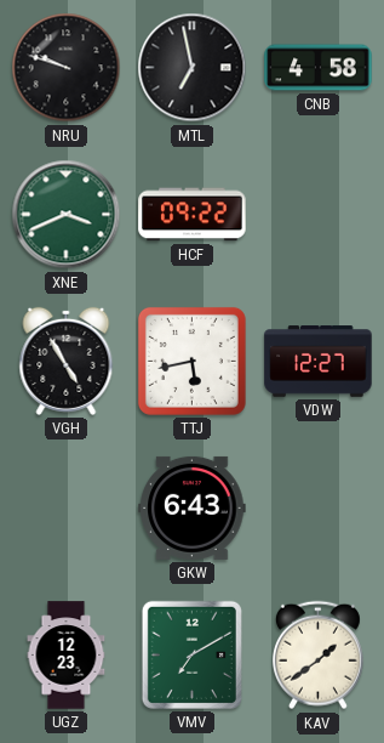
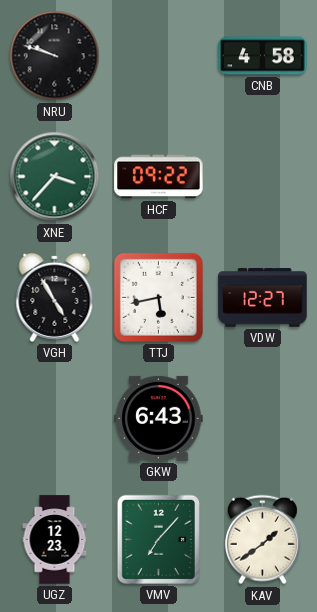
MTL: 6:58 -> none
XNE: 3:41 -> 3:37
VMV: 7:10 -> 7:07
